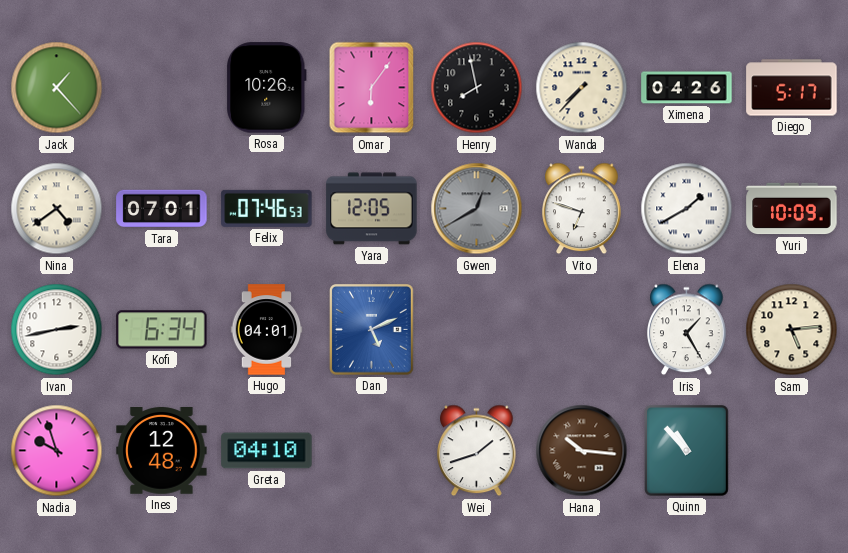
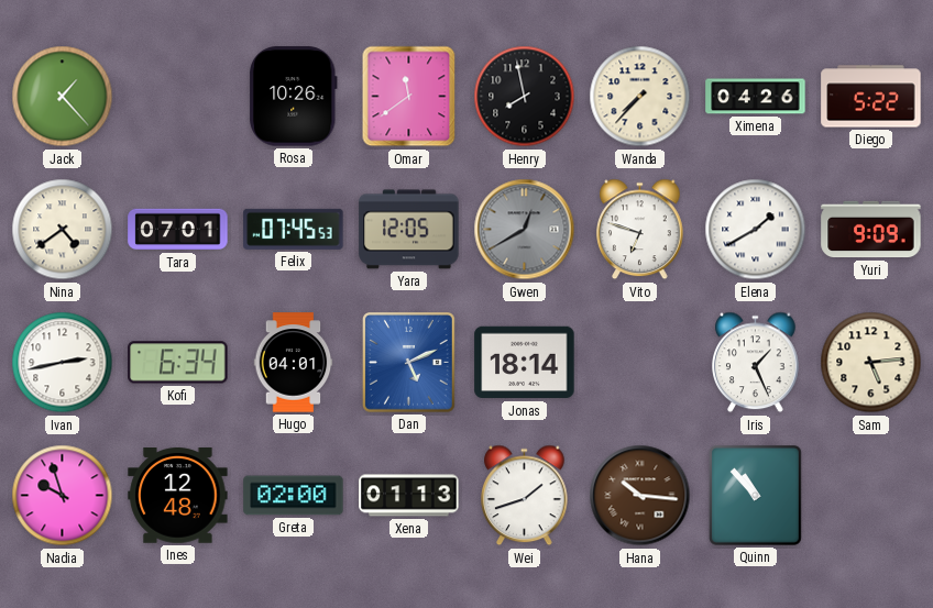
Omar: 6:06 -> 11:39
Diego: 5:17 -> 5:22
Felix: 07:46 -> 07:45
Yuri: 10:09 -> 9:09
Jonas: none -> 18:14
Iris: 1:25 -> 1:26
Greta: 04:10 -> 02:00
Xena: none -> 01:13
